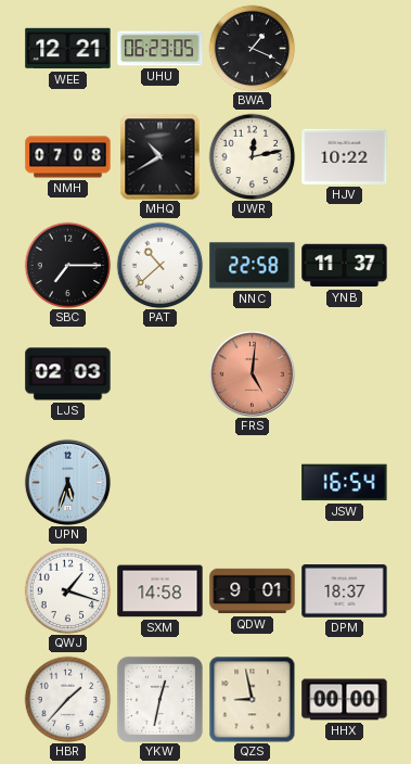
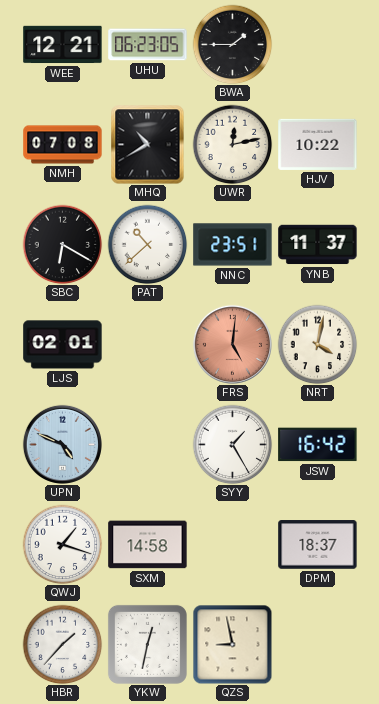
BWA: 1:19 -> 1:45
SBC: 7:15 -> 6:20
NNC: 22:58 -> 23:51
LJS: 02:03 -> 02:01
NRT: none -> 4:02
UPN: 5:33 -> 4:49
SYY: none -> 1:25
JSW: 16:54 -> 16:42
QDW: 9:01 -> none
HHX: 00:00 -> none
